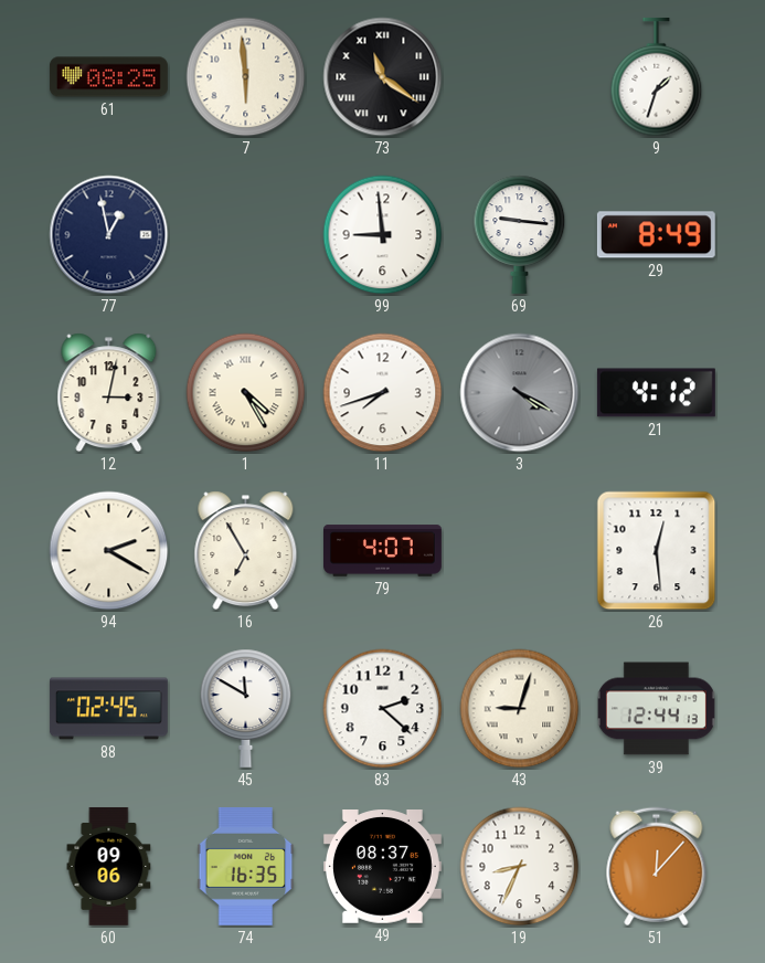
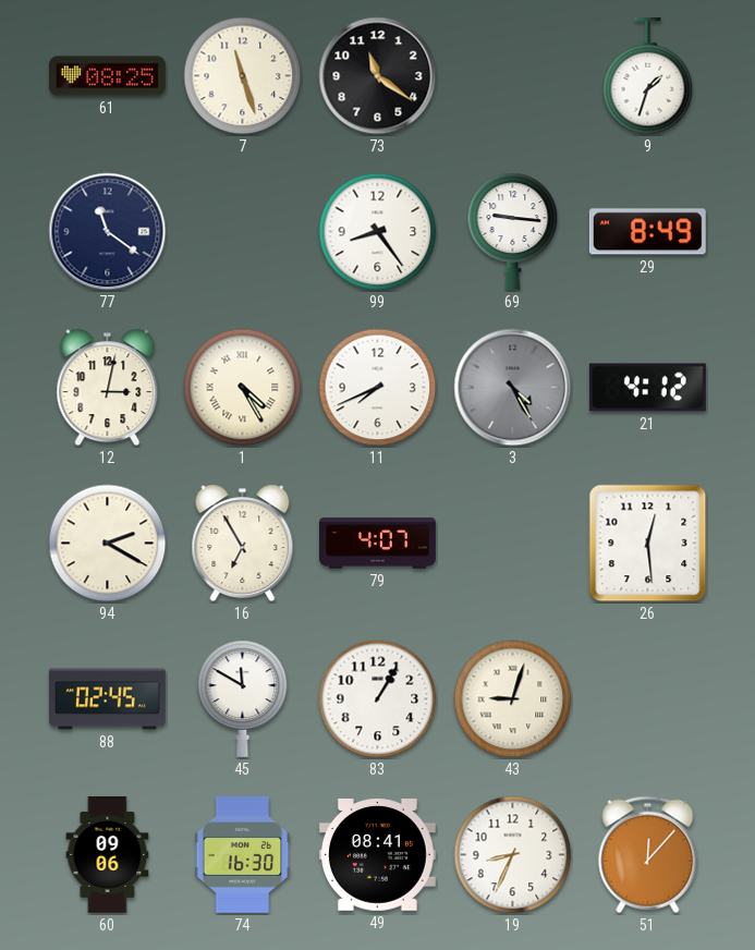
7: 5:59 -> 11:27
73 numerals: Roman -> Arabic
77: 12:58 -> 11:21
99: 8:59 -> 8:24
11: 7:42 -> 7:41
3: 4:20 -> 4:25
83: 2:22 -> 1:05
39: 12:44 -> none
74: 16:35 -> 16:30
49: 08:37 -> 08:41
